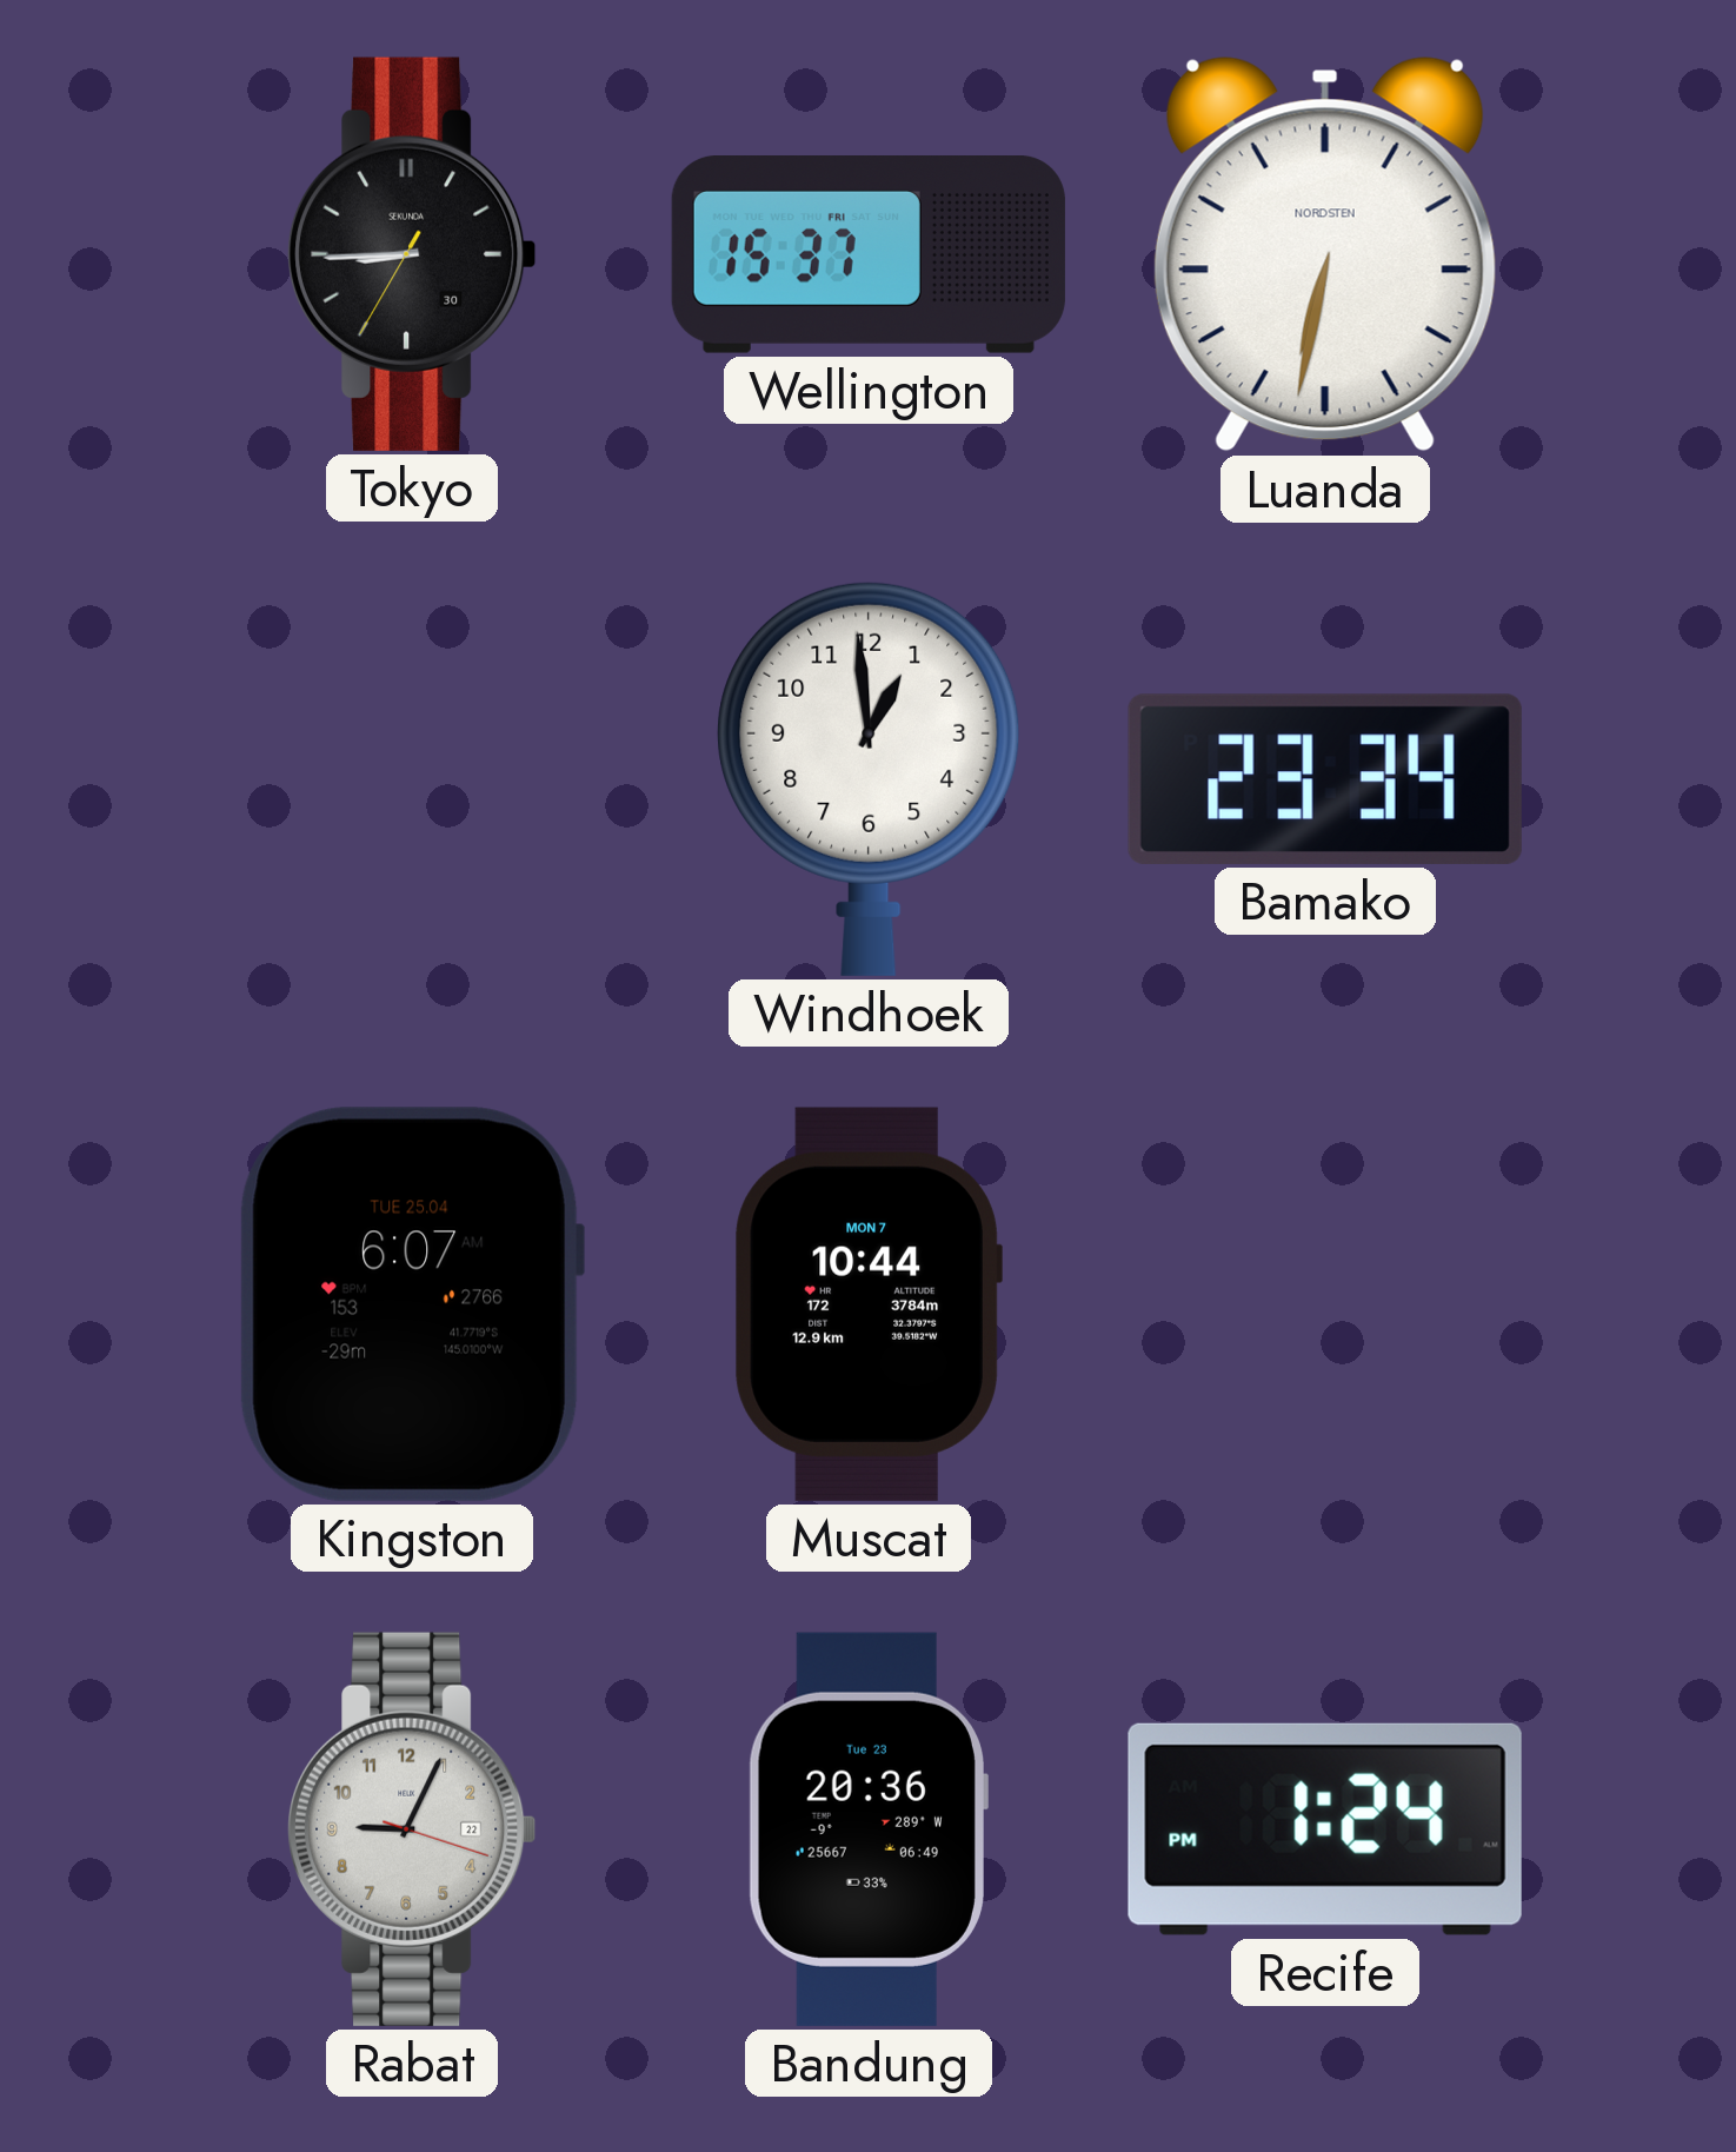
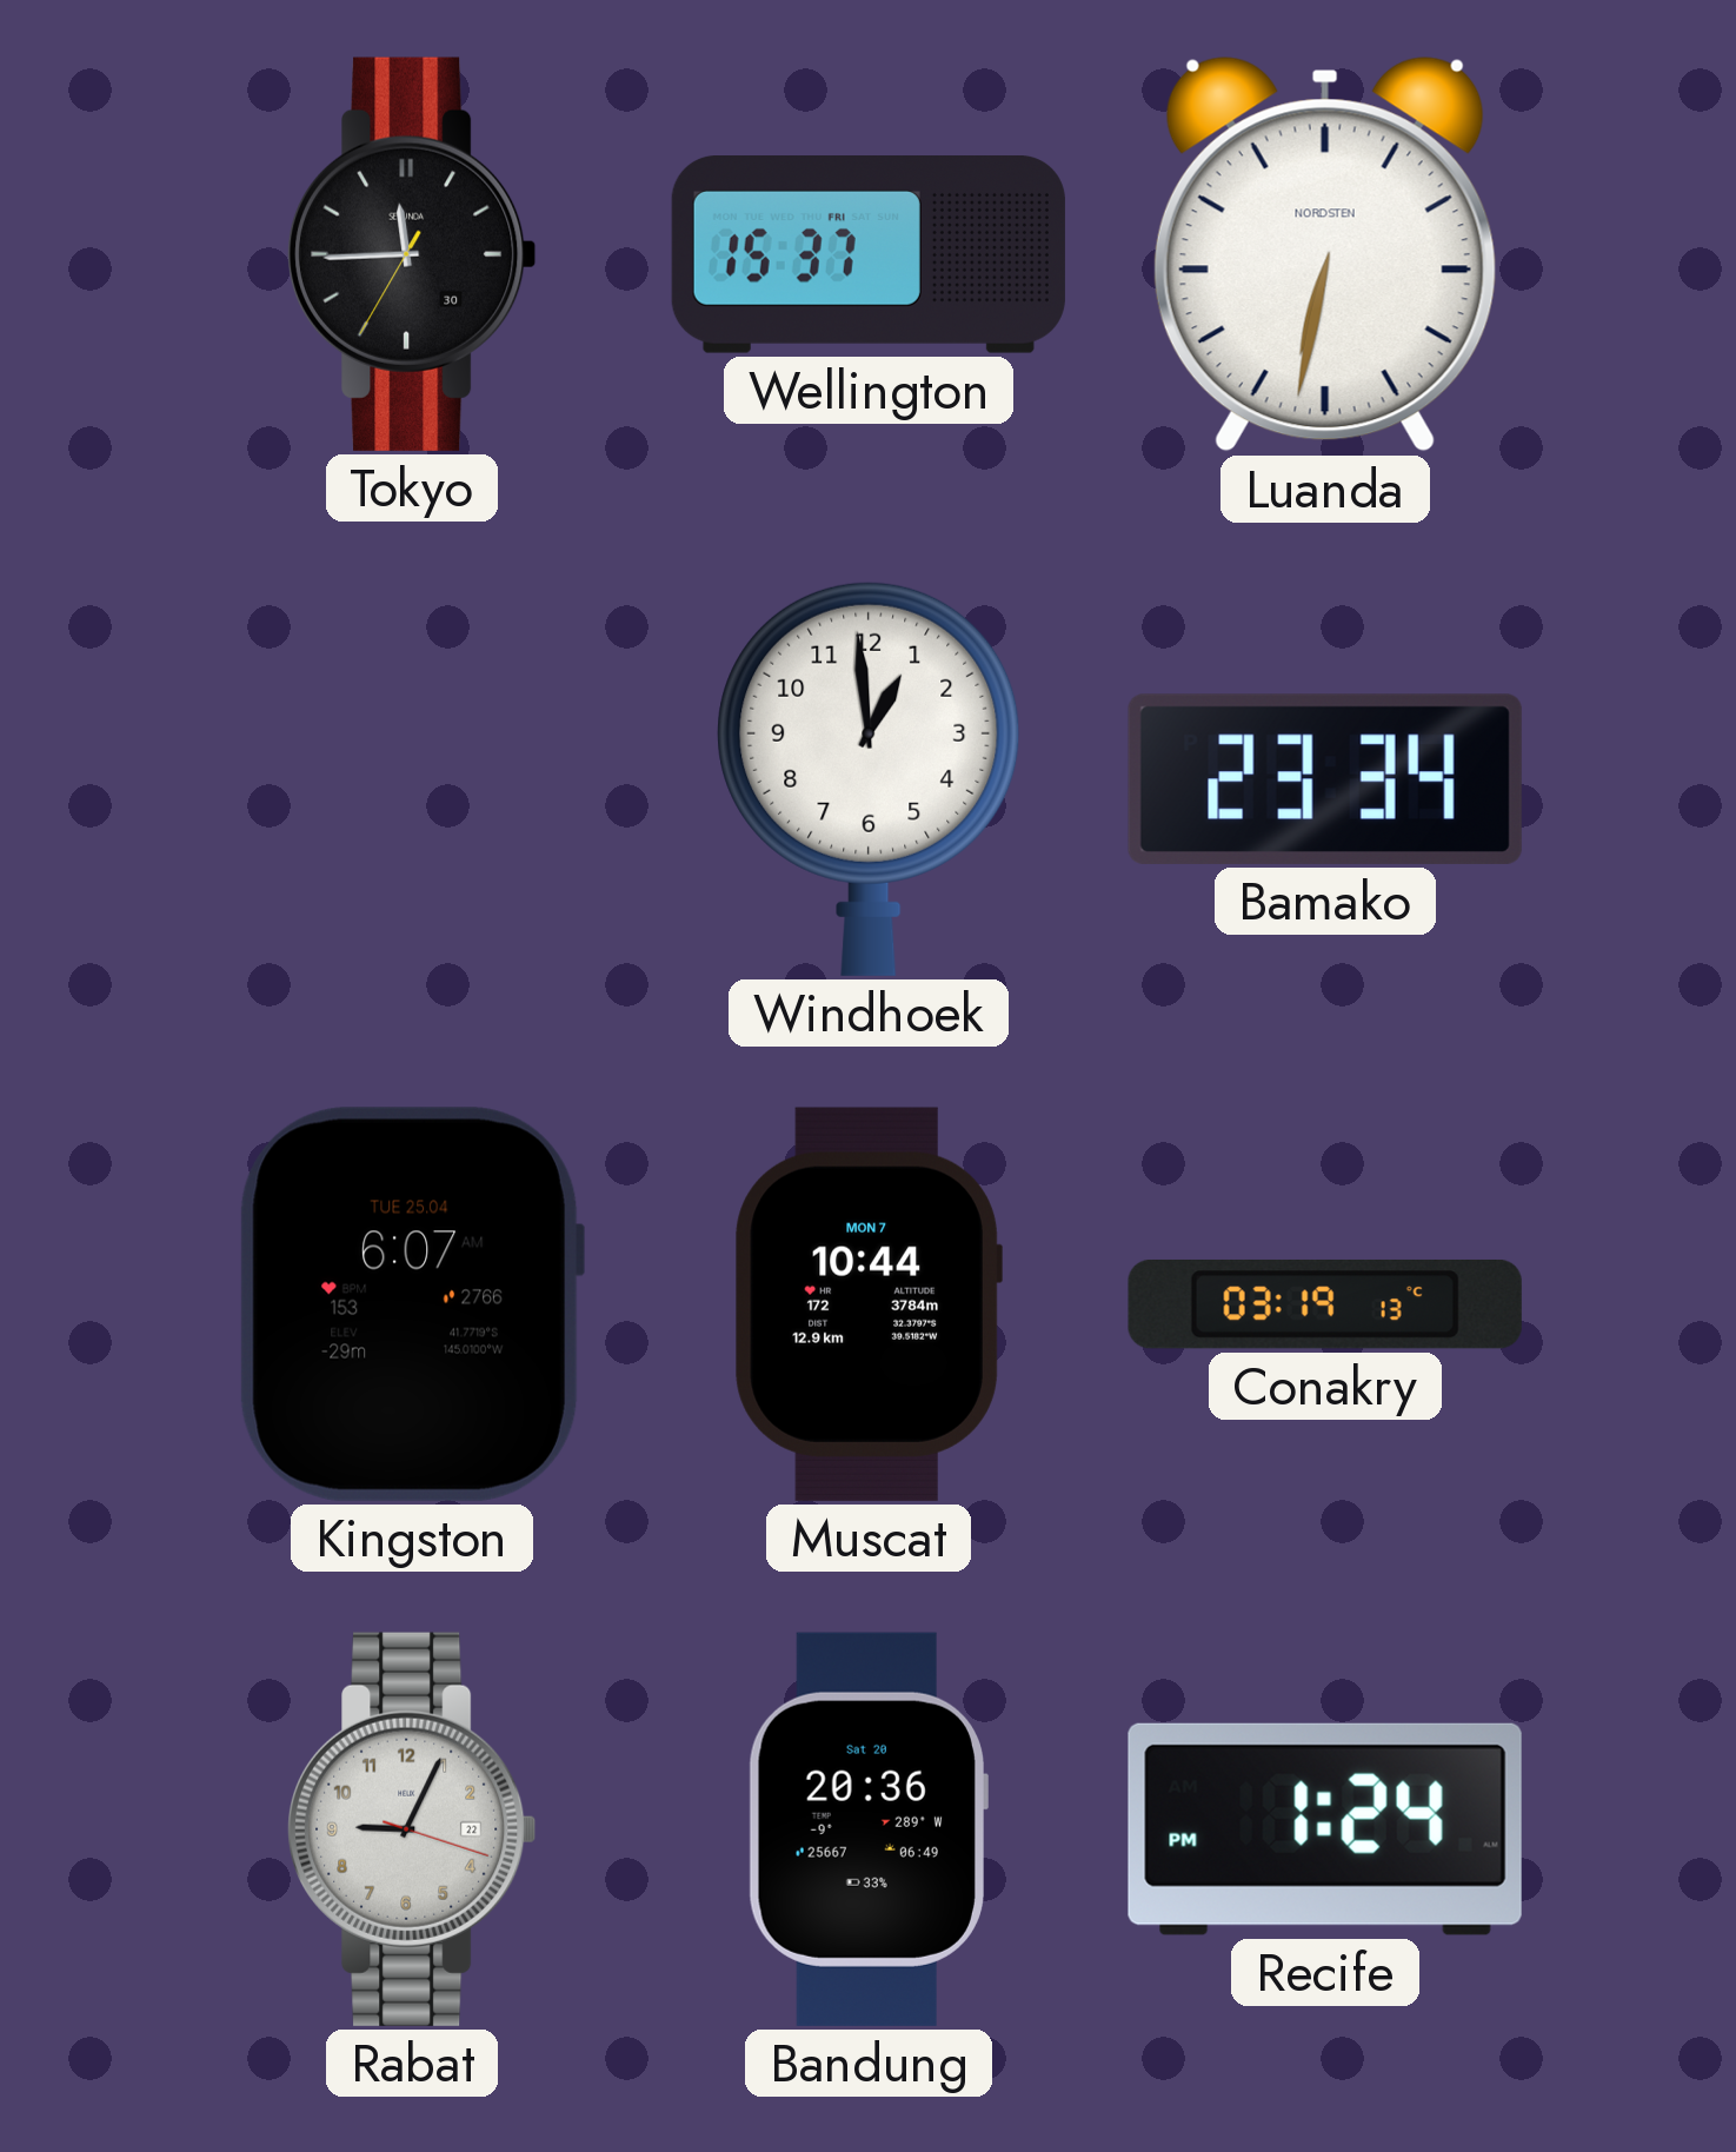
Tokyo: 8:44 -> 11:44
Conakry: none -> 03:19
Bandung date: Tue 23 -> Sat 20
